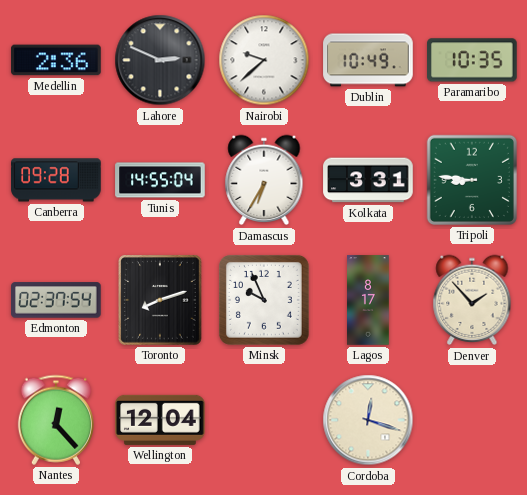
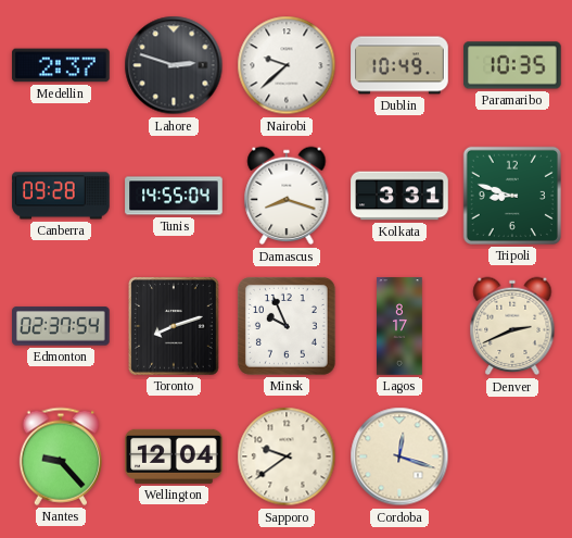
Medellin: 2:36 -> 2:37
Lahore: 2:49 -> 2:48
Damascus: 6:35 -> 8:18
Tripoli: 8:46 -> 8:48
Denver: 1:53 -> 2:41
Nantes: 12:23 -> 9:23
Sapporo: none -> 9:39
